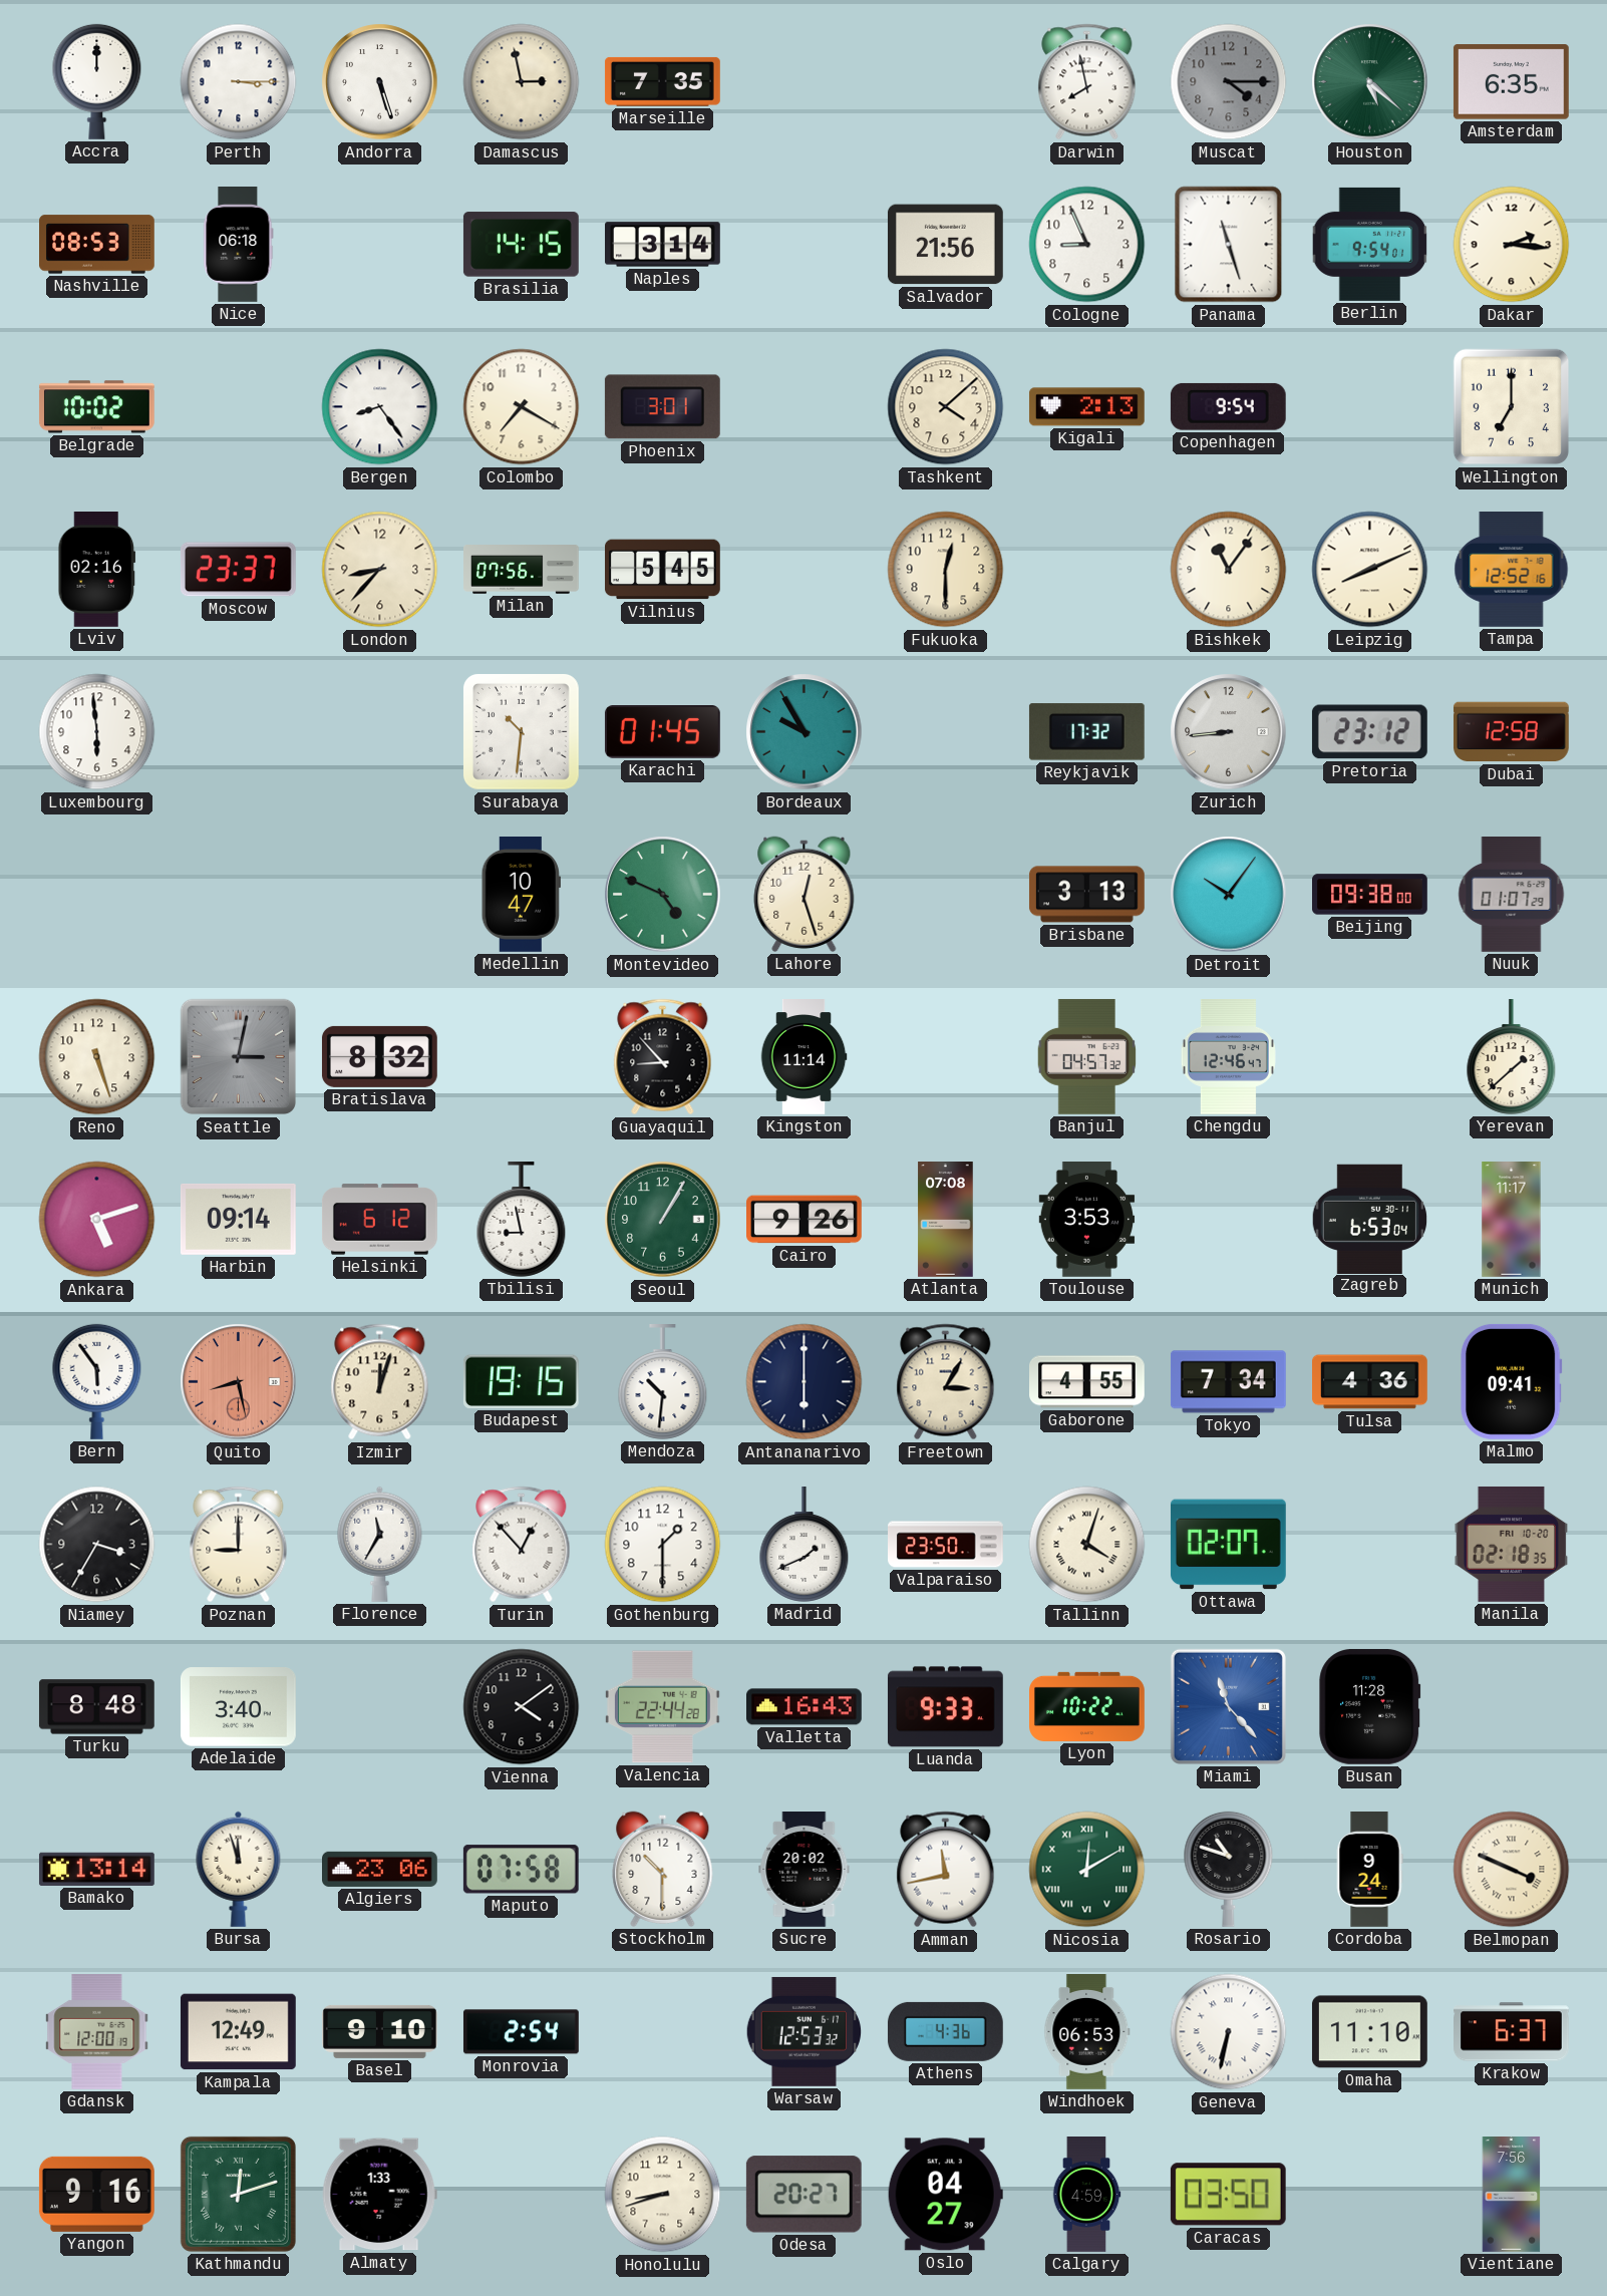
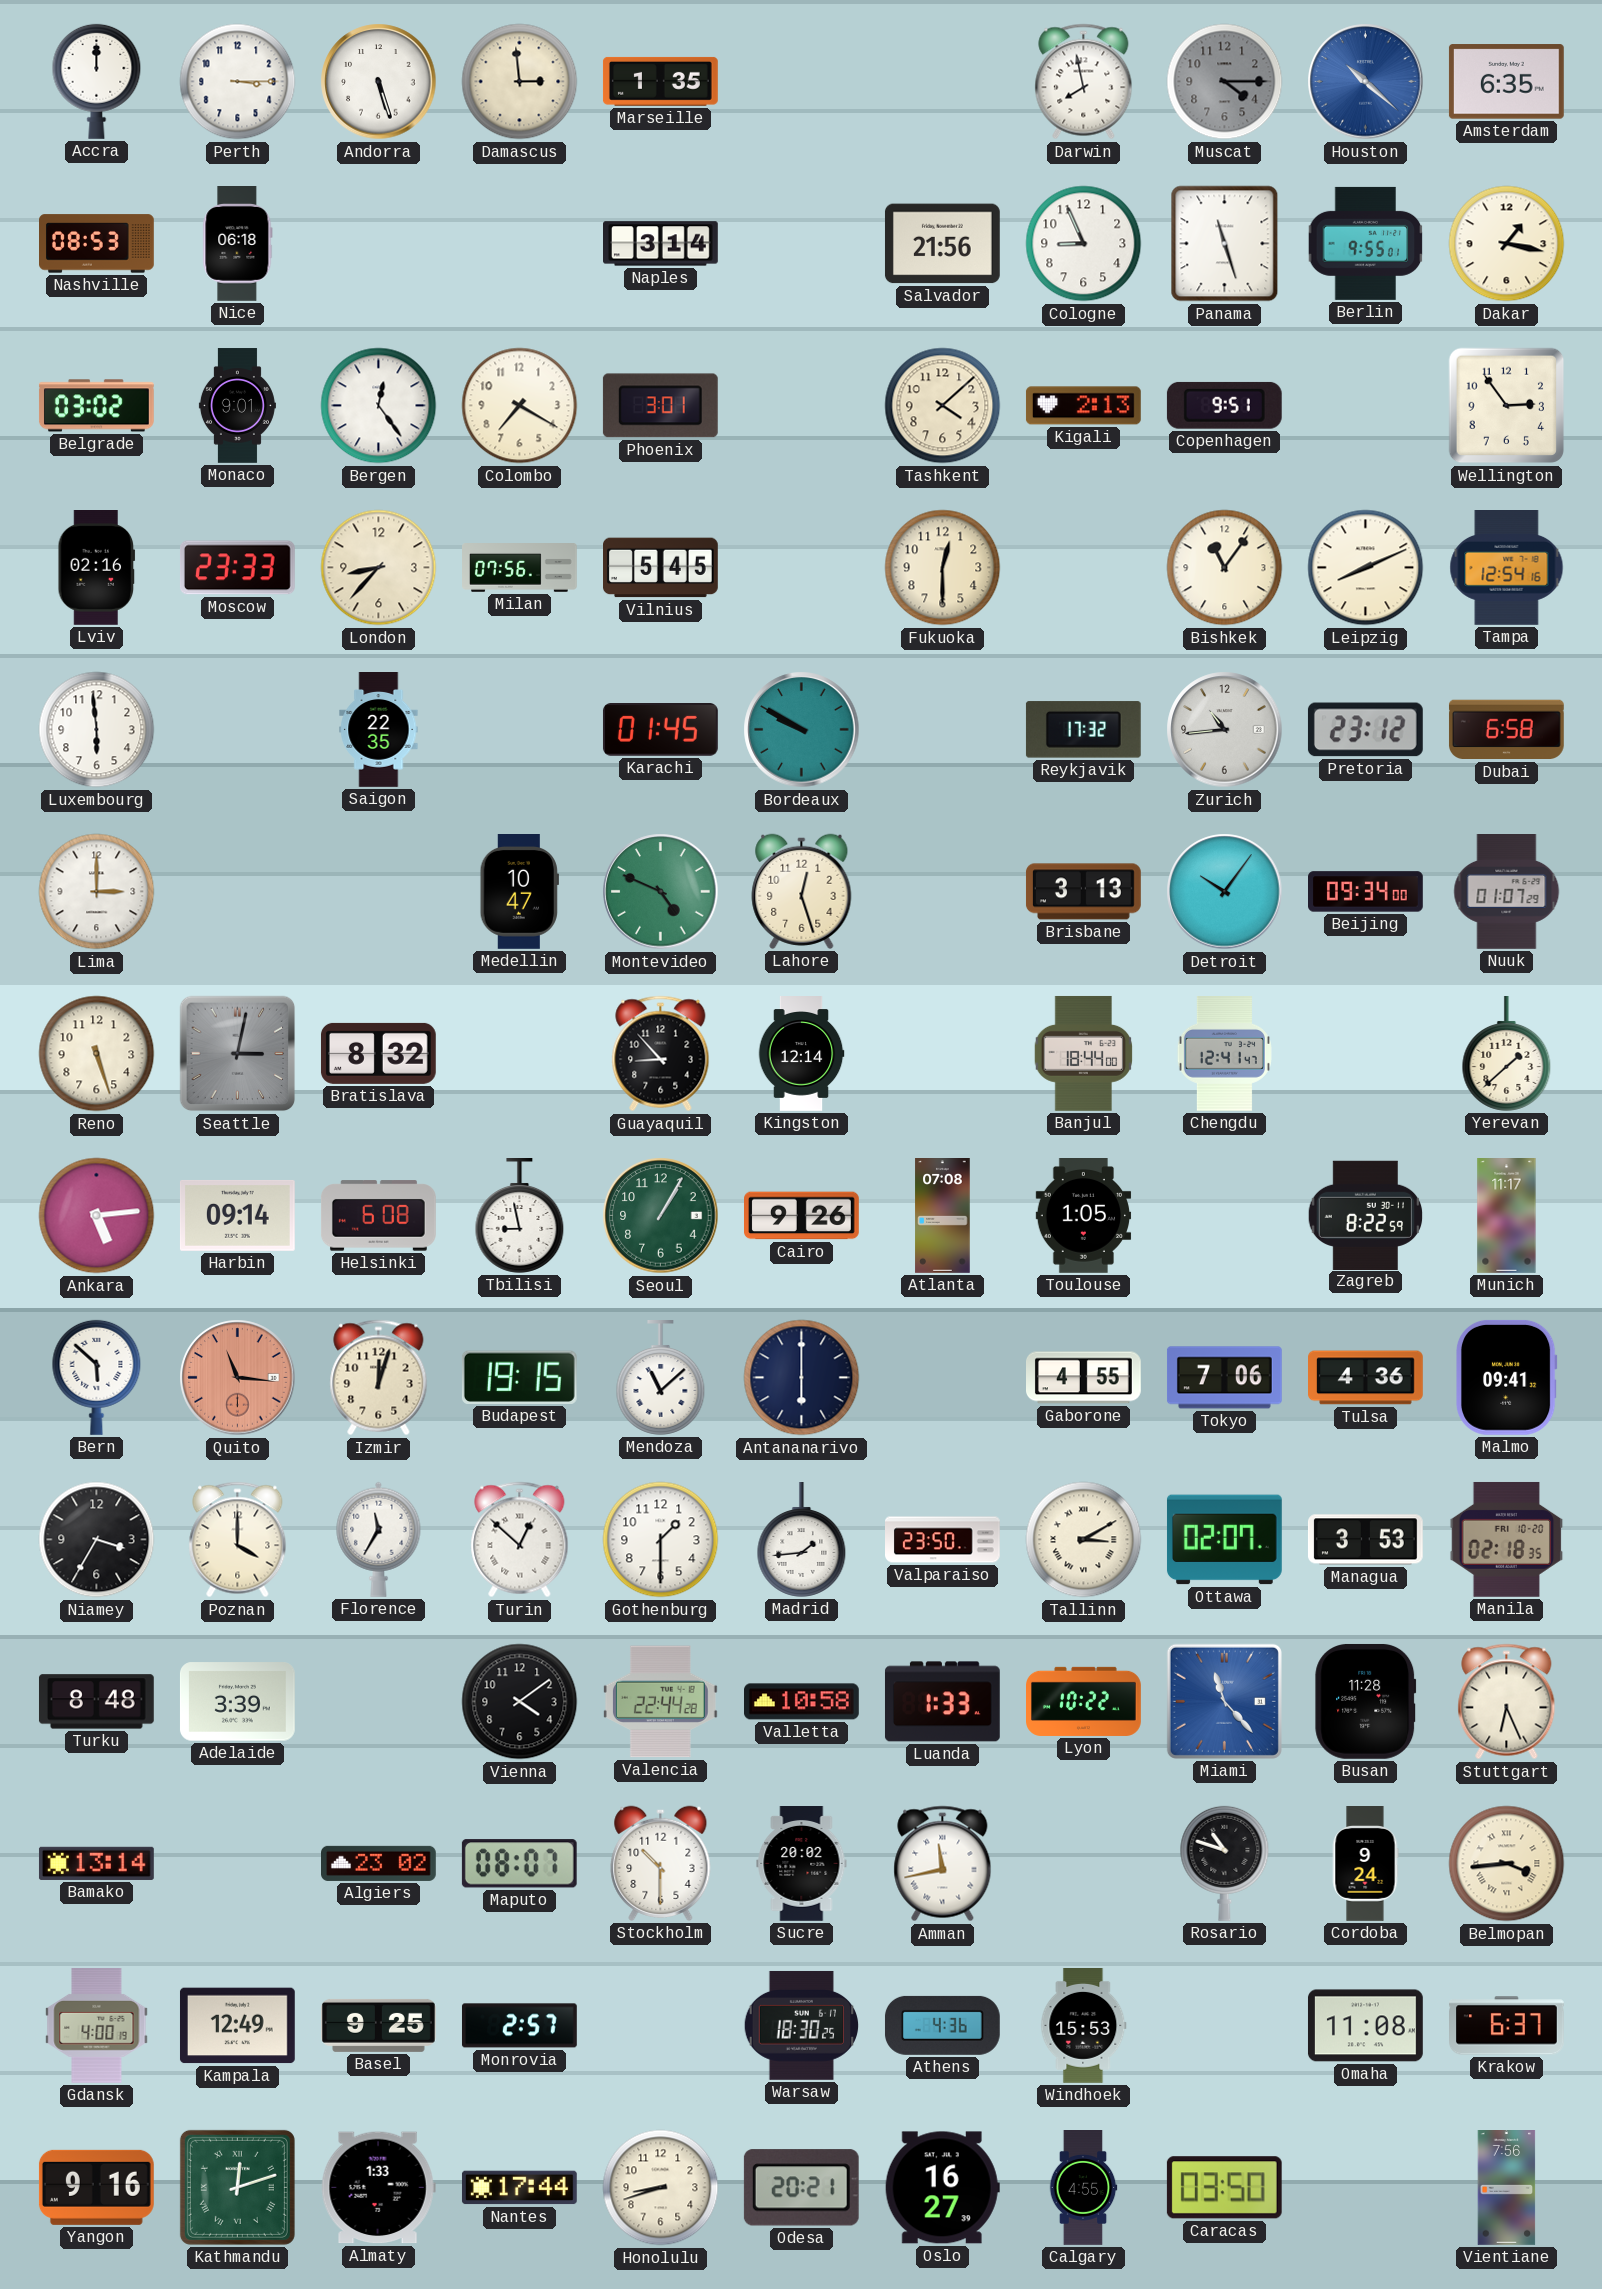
Damascus: 2:58 -> 2:59
Marseille: 7:35 -> 1:35
Houston: 5:22 -> 10:22
Houston dial: green -> blue
Brasilia: 14:15 -> none
Berlin: 9:54 -> 9:55
Dakar: 2:16 -> 1:17
Belgrade: 10:02 -> 03:02
Monaco: none -> 9:01
Bergen: 8:24 -> 12:24
Copenhagen: 9:54 -> 9:51
Wellington: 7:00 -> 2:54
Moscow: 23:37 -> 23:33
Tampa: 12:52 -> 12:54
Saigon: none -> 22:35
Surabaya: 10:31 -> none
Bordeaux: 9:55 -> 9:50
Zurich: 8:44 -> 10:44
Dubai: 12:58 -> 6:58
Lima: none -> 3:00
Beijing: 09:38 -> 09:34
Kingston: 11:14 -> 12:14
Banjul: 04:57 -> 18:44
Chengdu: 12:46 -> 12:41
Ankara: 5:12 -> 5:14
Helsinki: 6:12 -> 6:08
Toulouse: 3:53 -> 1:05
Zagreb: 6:53 -> 8:22
Bern: 5:54 -> 5:52
Quito: 8:28 -> 11:16
Mendoza: 10:31 -> 11:08
Freetown: 3:05 -> none
Tokyo: 7:34 -> 7:06
Poznan: 9:00 -> 4:00
Turin: 12:53 -> 12:52
Madrid: 1:41 -> 1:44
Tallinn: 4:03 -> 3:10
Managua: none -> 3:53
Adelaide: 3:40 -> 3:39
Valletta: 16:43 -> 10:58
Luanda: 9:33 -> 1:33
Stuttgart: none -> 6:26
Bursa: 11:57 -> none
Algiers: 23:06 -> 23:02
Maputo: 07:58 -> 08:07
Nicosia: 12:10 -> none
Belmopan: 3:49 -> 3:44
Gdansk: 12:00 -> 4:00
Basel: 9:10 -> 9:25
Monrovia: 2:54 -> 2:57
Warsaw: 12:53 -> 18:30
Windhoek: 06:53 -> 15:53
Geneva: 6:32 -> none
Omaha: 11:10 -> 11:08
Nantes: none -> 17:44
Odesa: 20:27 -> 20:21
Oslo: 04:27 -> 16:27
Calgary: 4:59 -> 4:55
